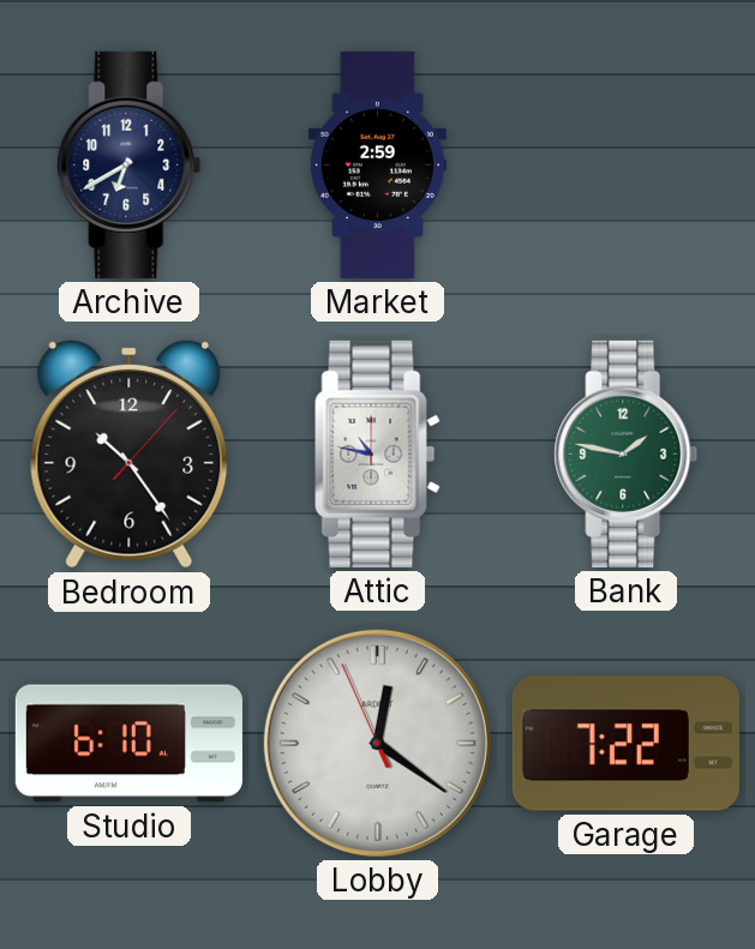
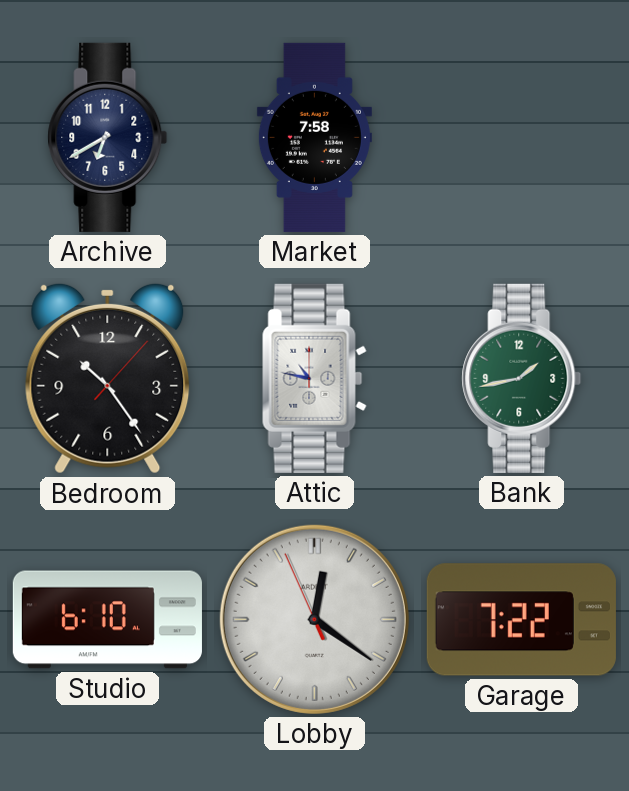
Market: 2:59 -> 7:58
Bank: 1:47 -> 1:43
